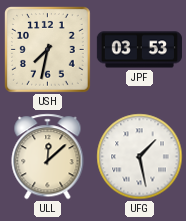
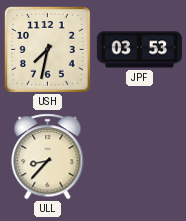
ULL: 12:08 -> 8:37
UFG: 1:28 -> none
